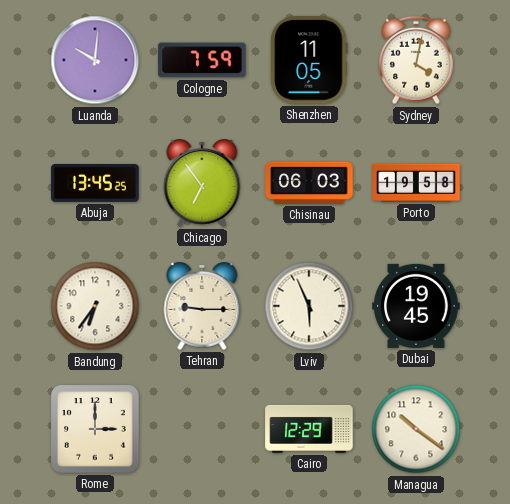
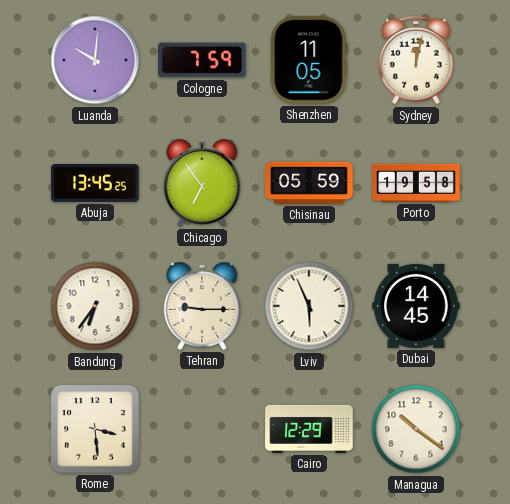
Sydney: 4:02 -> 12:02
Chisinau: 06:03 -> 05:59
Dubai: 19:45 -> 14:45
Rome: 3:00 -> 3:29
